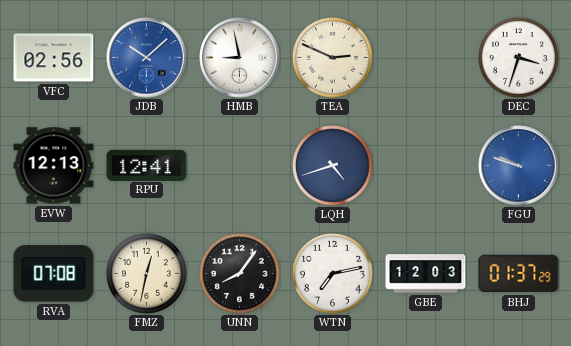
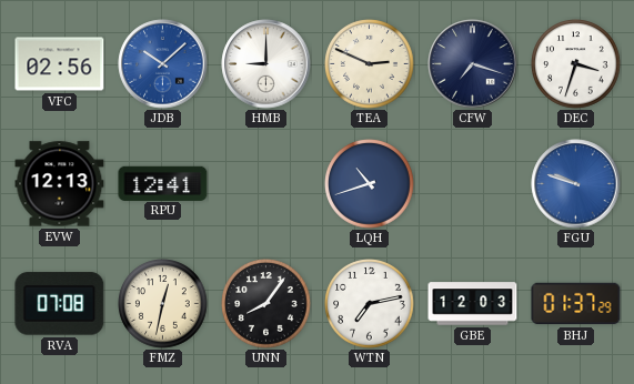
HMB: 8:58 -> 9:00
CFW: none -> 7:18
LQH: 4:42 -> 10:42
